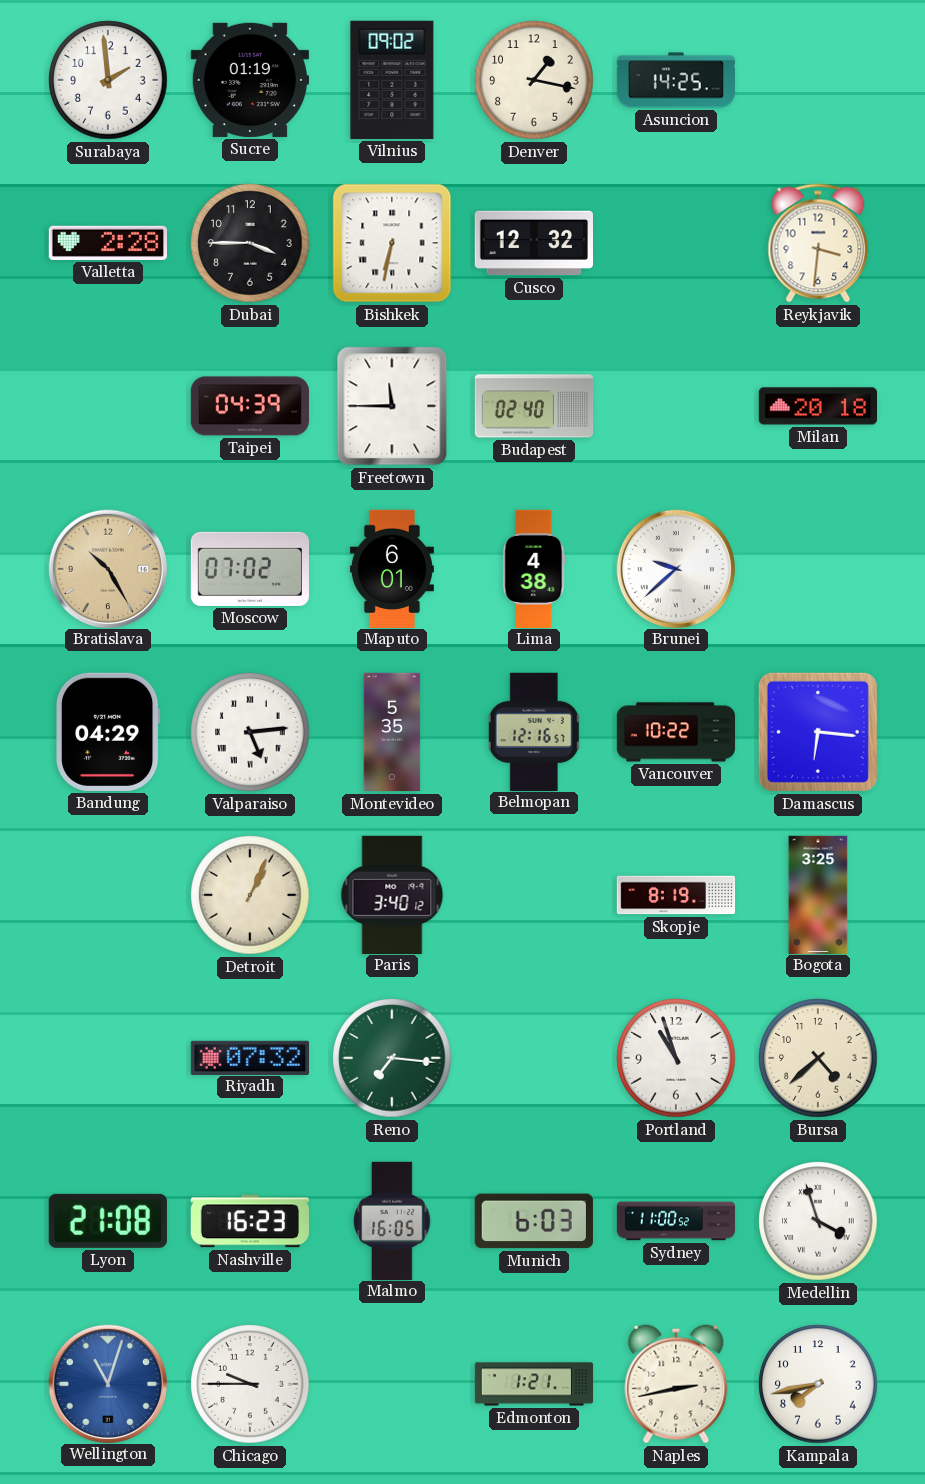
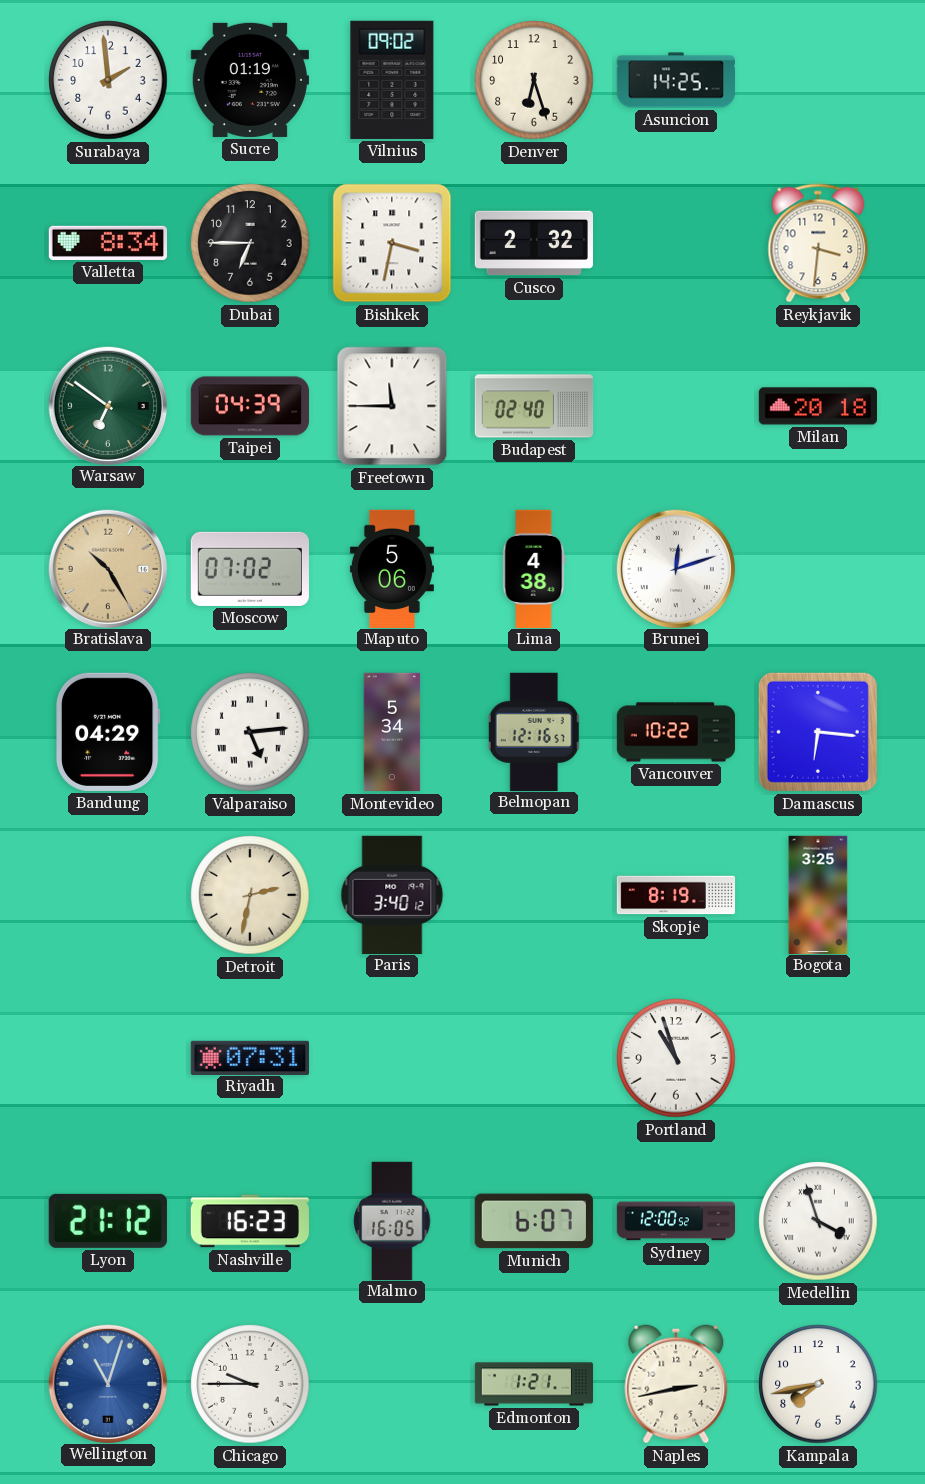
Denver: 1:17 -> 6:27
Valletta: 2:28 -> 8:34
Dubai: 3:45 -> 6:45
Bishkek: 6:32 -> 3:32
Cusco: 12:32 -> 2:32
Warsaw: none -> 6:51
Maputo: 6:01 -> 5:06
Brunei: 9:38 -> 12:12
Montevideo: 5:35 -> 5:34
Detroit: 1:04 -> 2:32
Riyadh: 07:32 -> 07:31
Reno: 7:16 -> none
Bursa: 4:38 -> none
Lyon: 21:08 -> 21:12
Munich: 6:03 -> 6:07
Sydney: 11:00 -> 12:00
